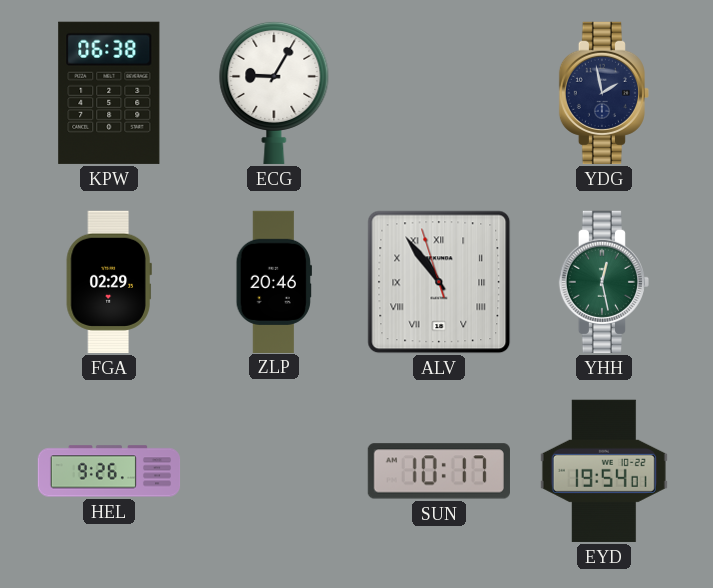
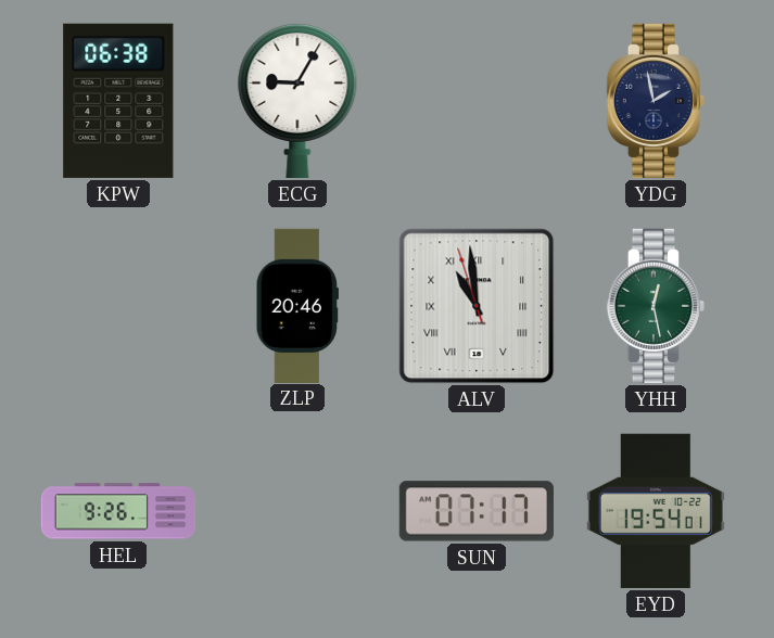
FGA: 02:29 -> none
ALV: 10:53 -> 10:58
SUN: 10:17 -> 07:17
